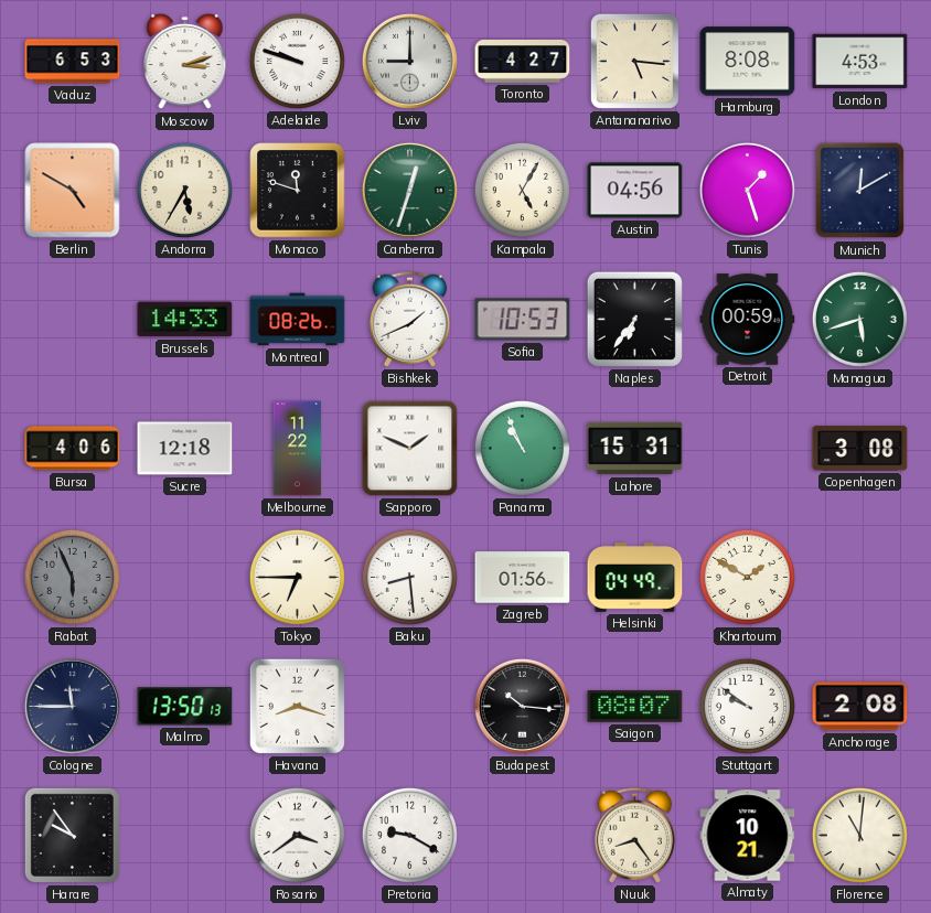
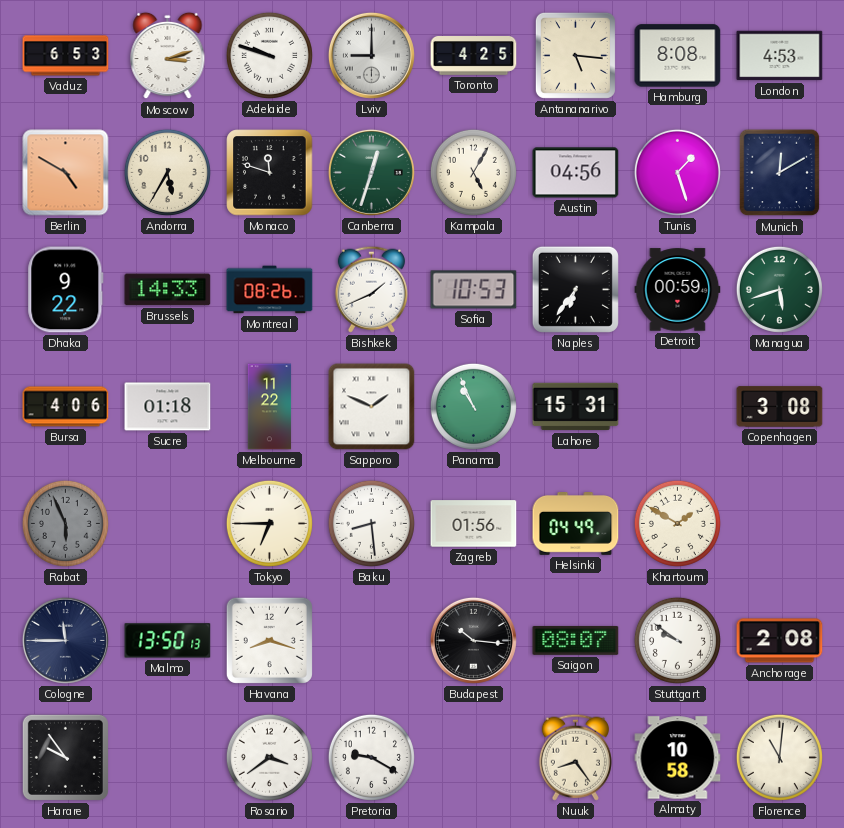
Toronto: 4:27 -> 4:25
Dhaka: none -> 9:22
Sucre: 12:18 -> 01:18
Almaty: 10:21 -> 10:58
